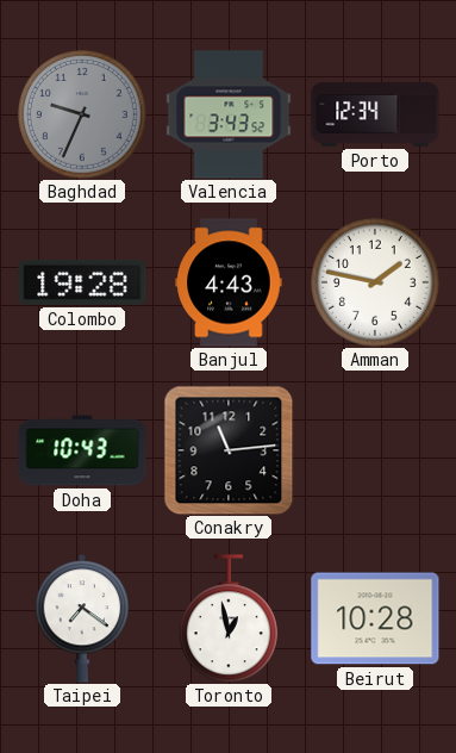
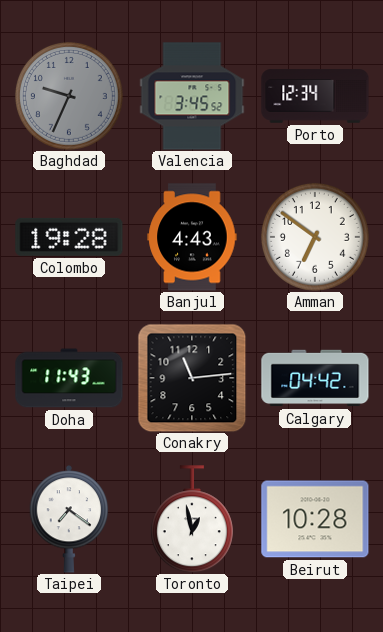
Valencia: 3:43 -> 3:45
Amman: 1:47 -> 6:51
Doha: 10:43 -> 11:43
Calgary: none -> 04:42
